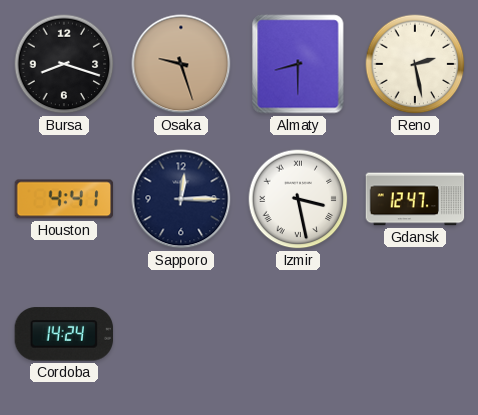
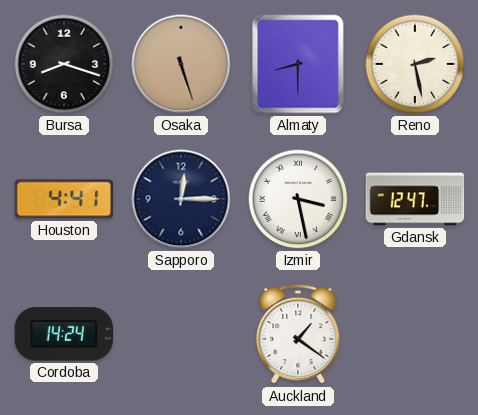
Osaka: 9:27 -> 5:27
Auckland: none -> 1:21
